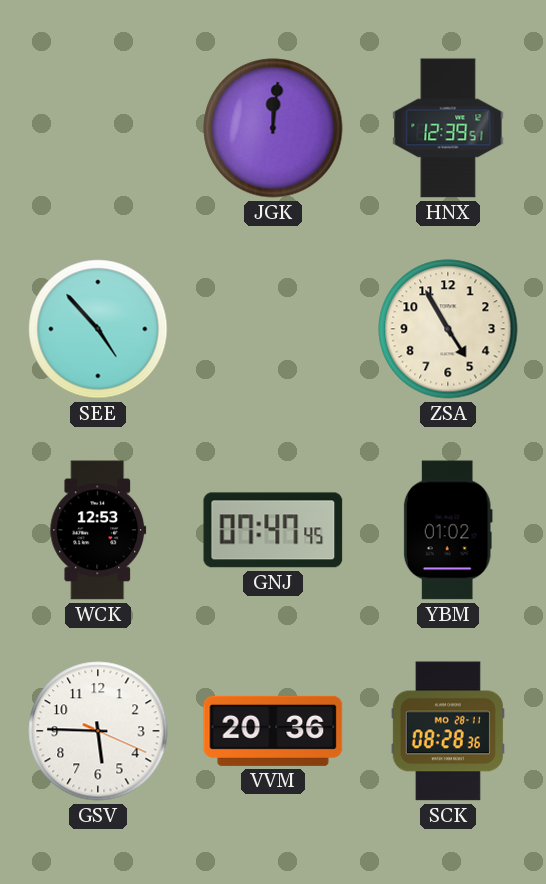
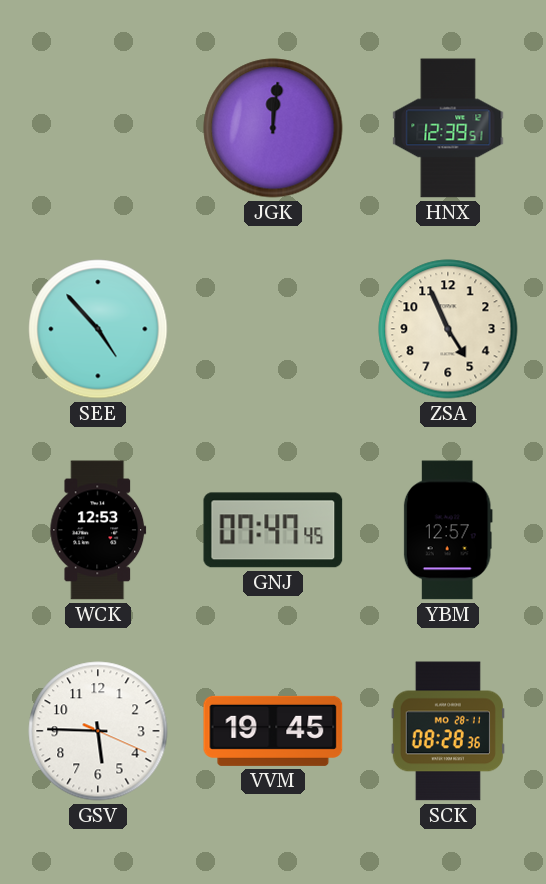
ZSA: 4:55 -> 4:56
YBM: 01:02 -> 12:57
VVM: 20:36 -> 19:45
